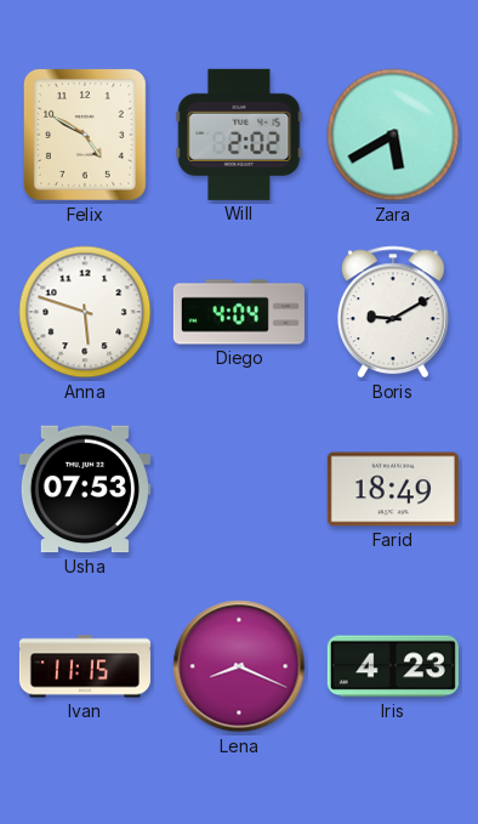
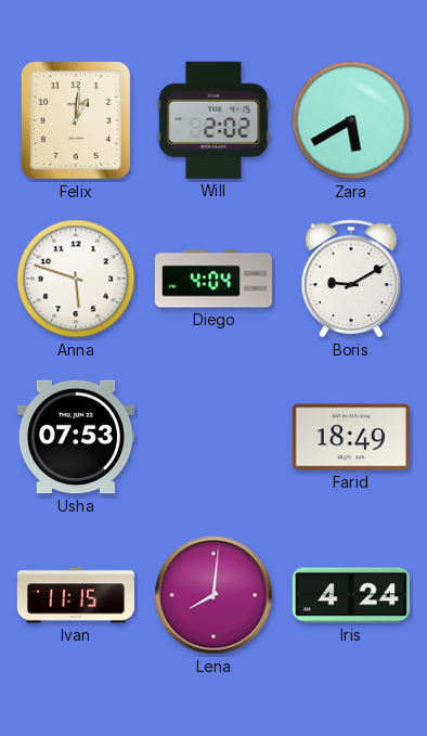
Felix: 4:50 -> 1:01
Lena: 8:19 -> 8:01
Iris: 4:23 -> 4:24
